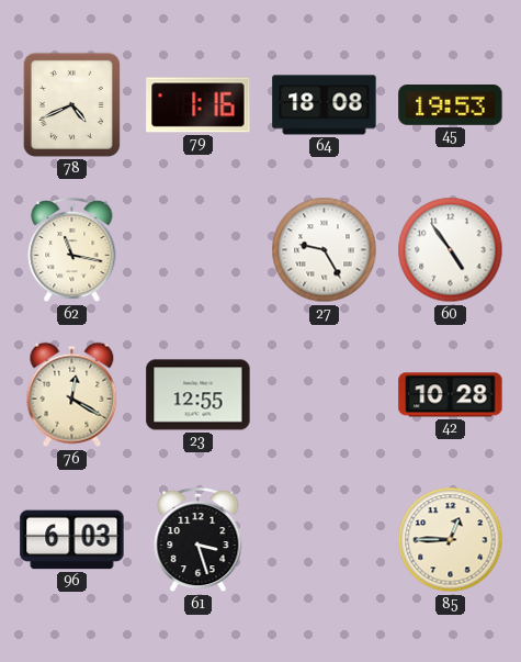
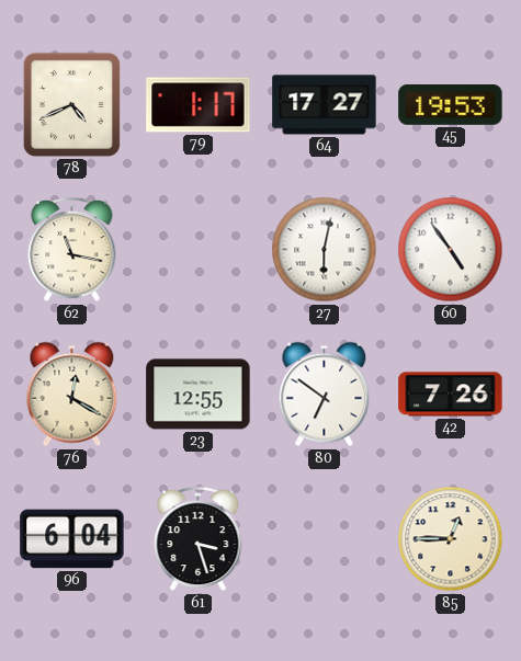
79: 1:16 -> 1:17
64: 18:08 -> 17:27
27: 9:25 -> 6:02
80: none -> 6:51
42: 10:28 -> 7:26
96: 6:03 -> 6:04
